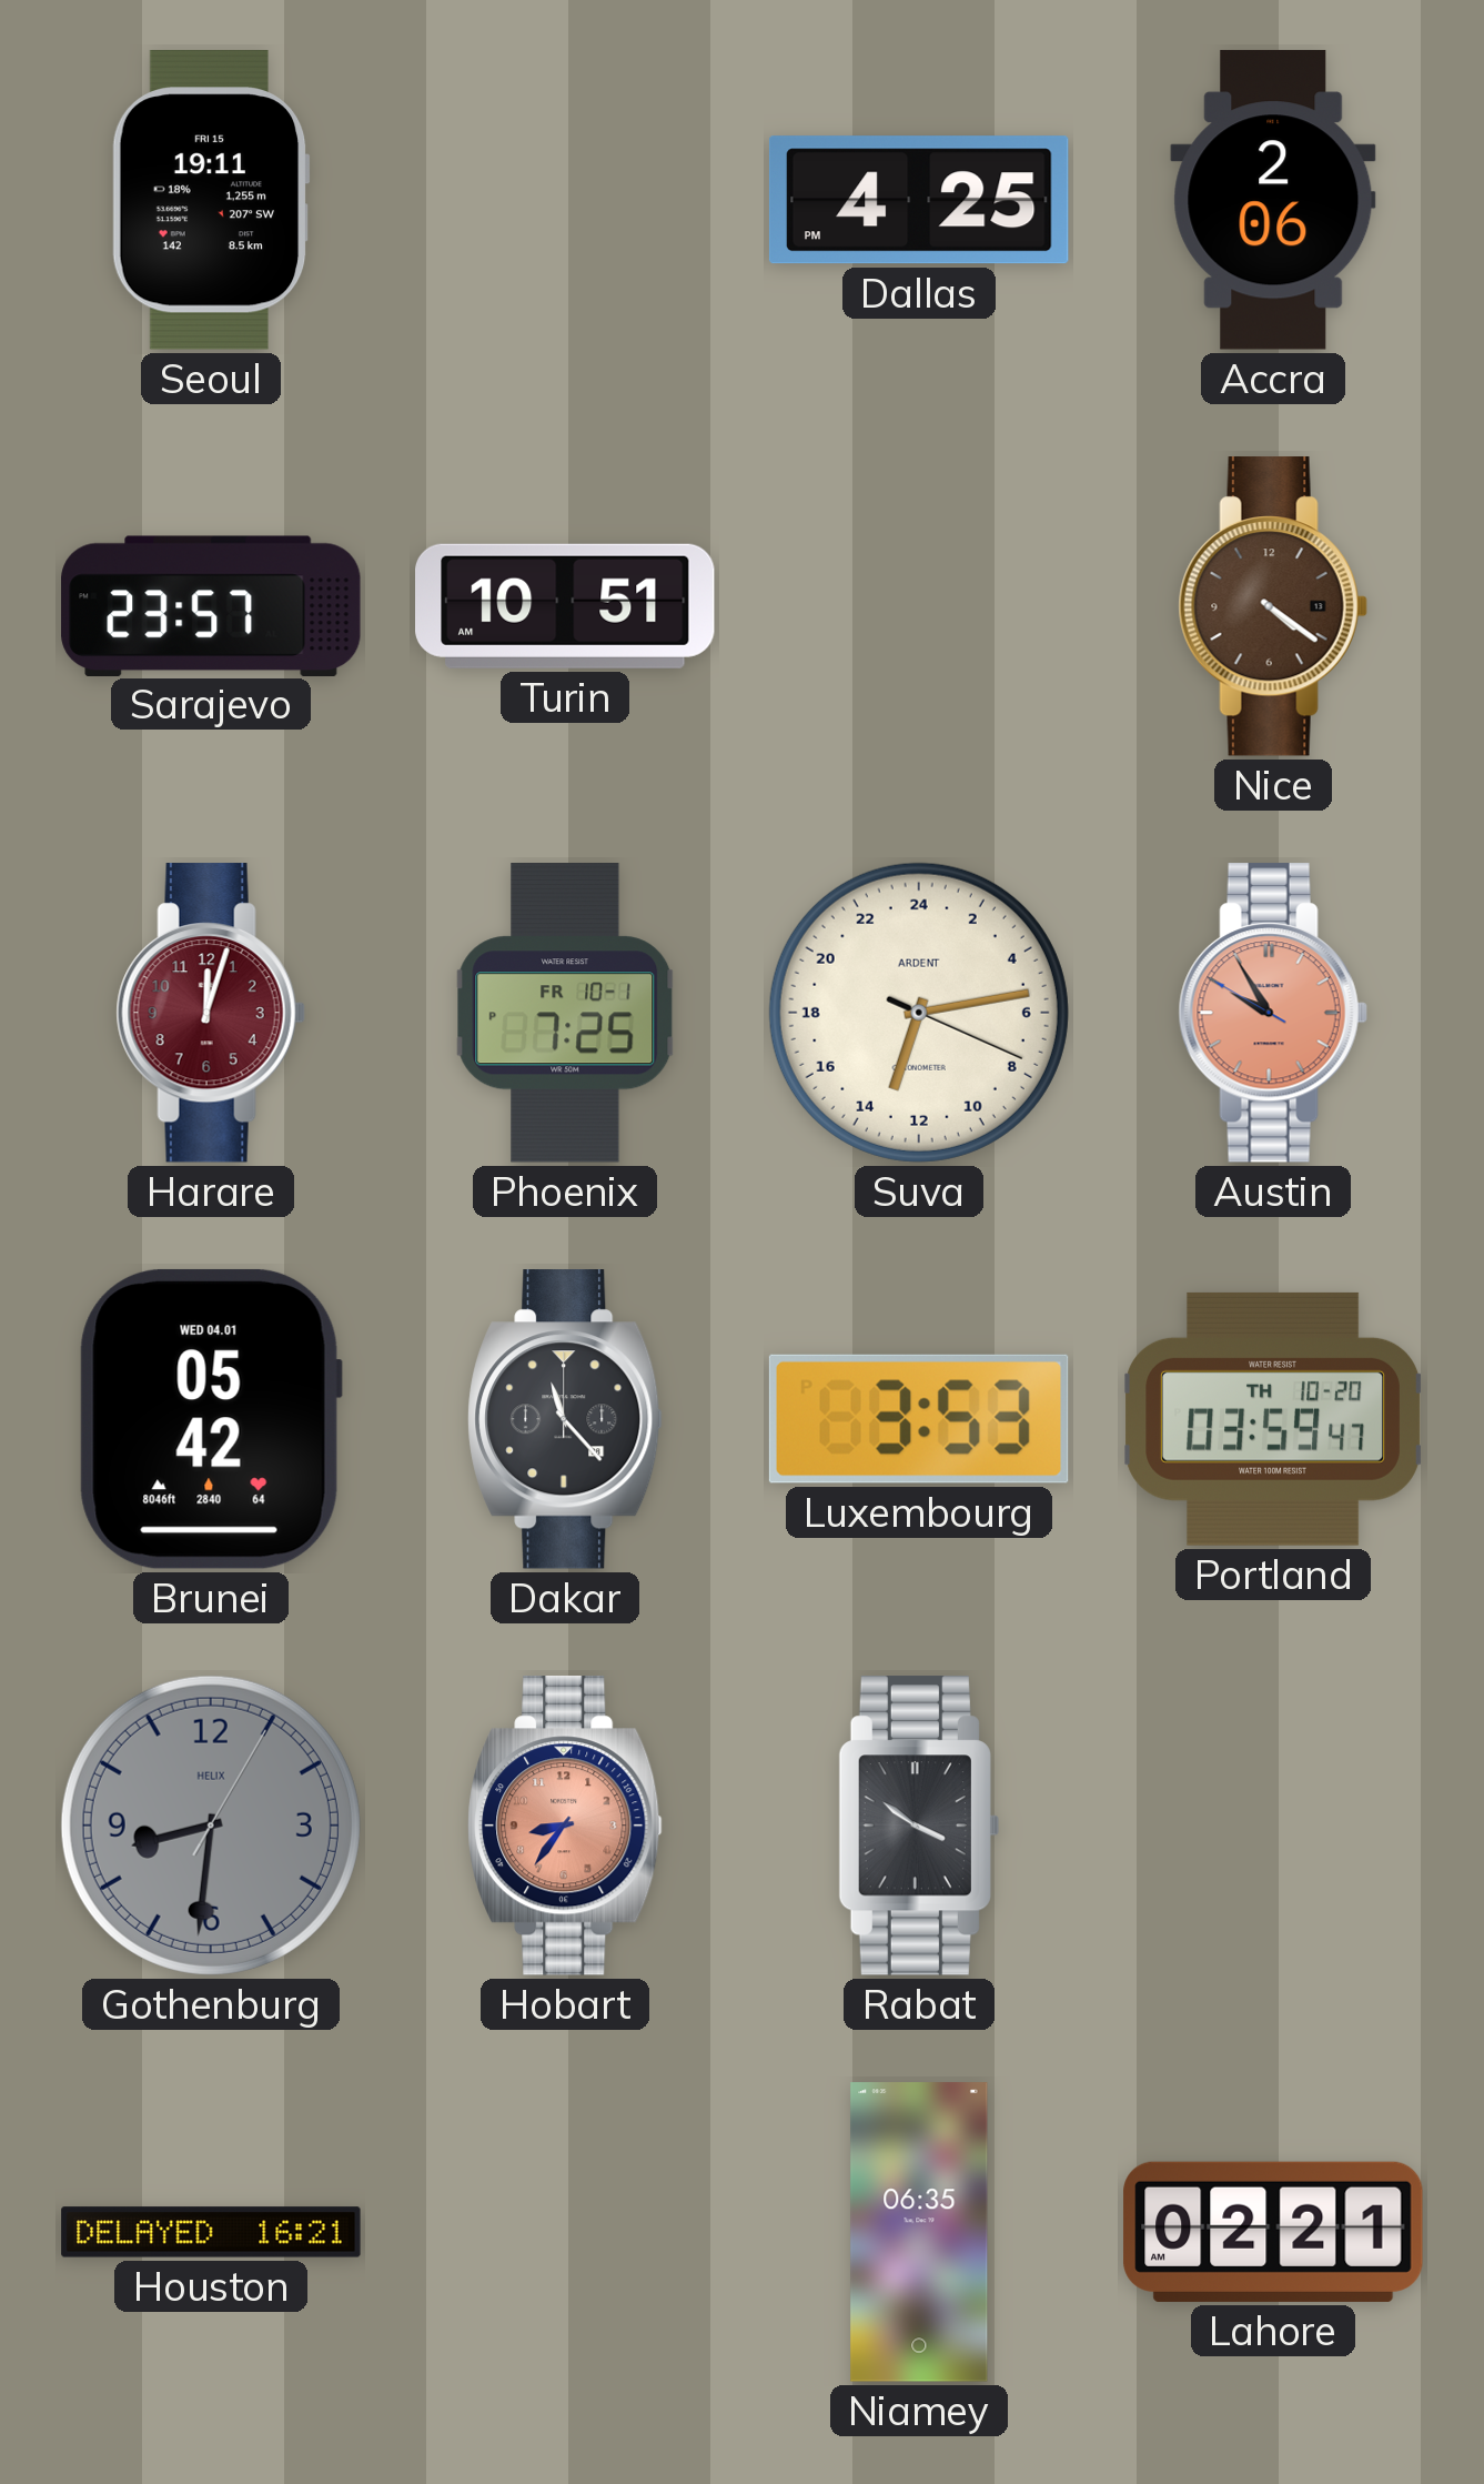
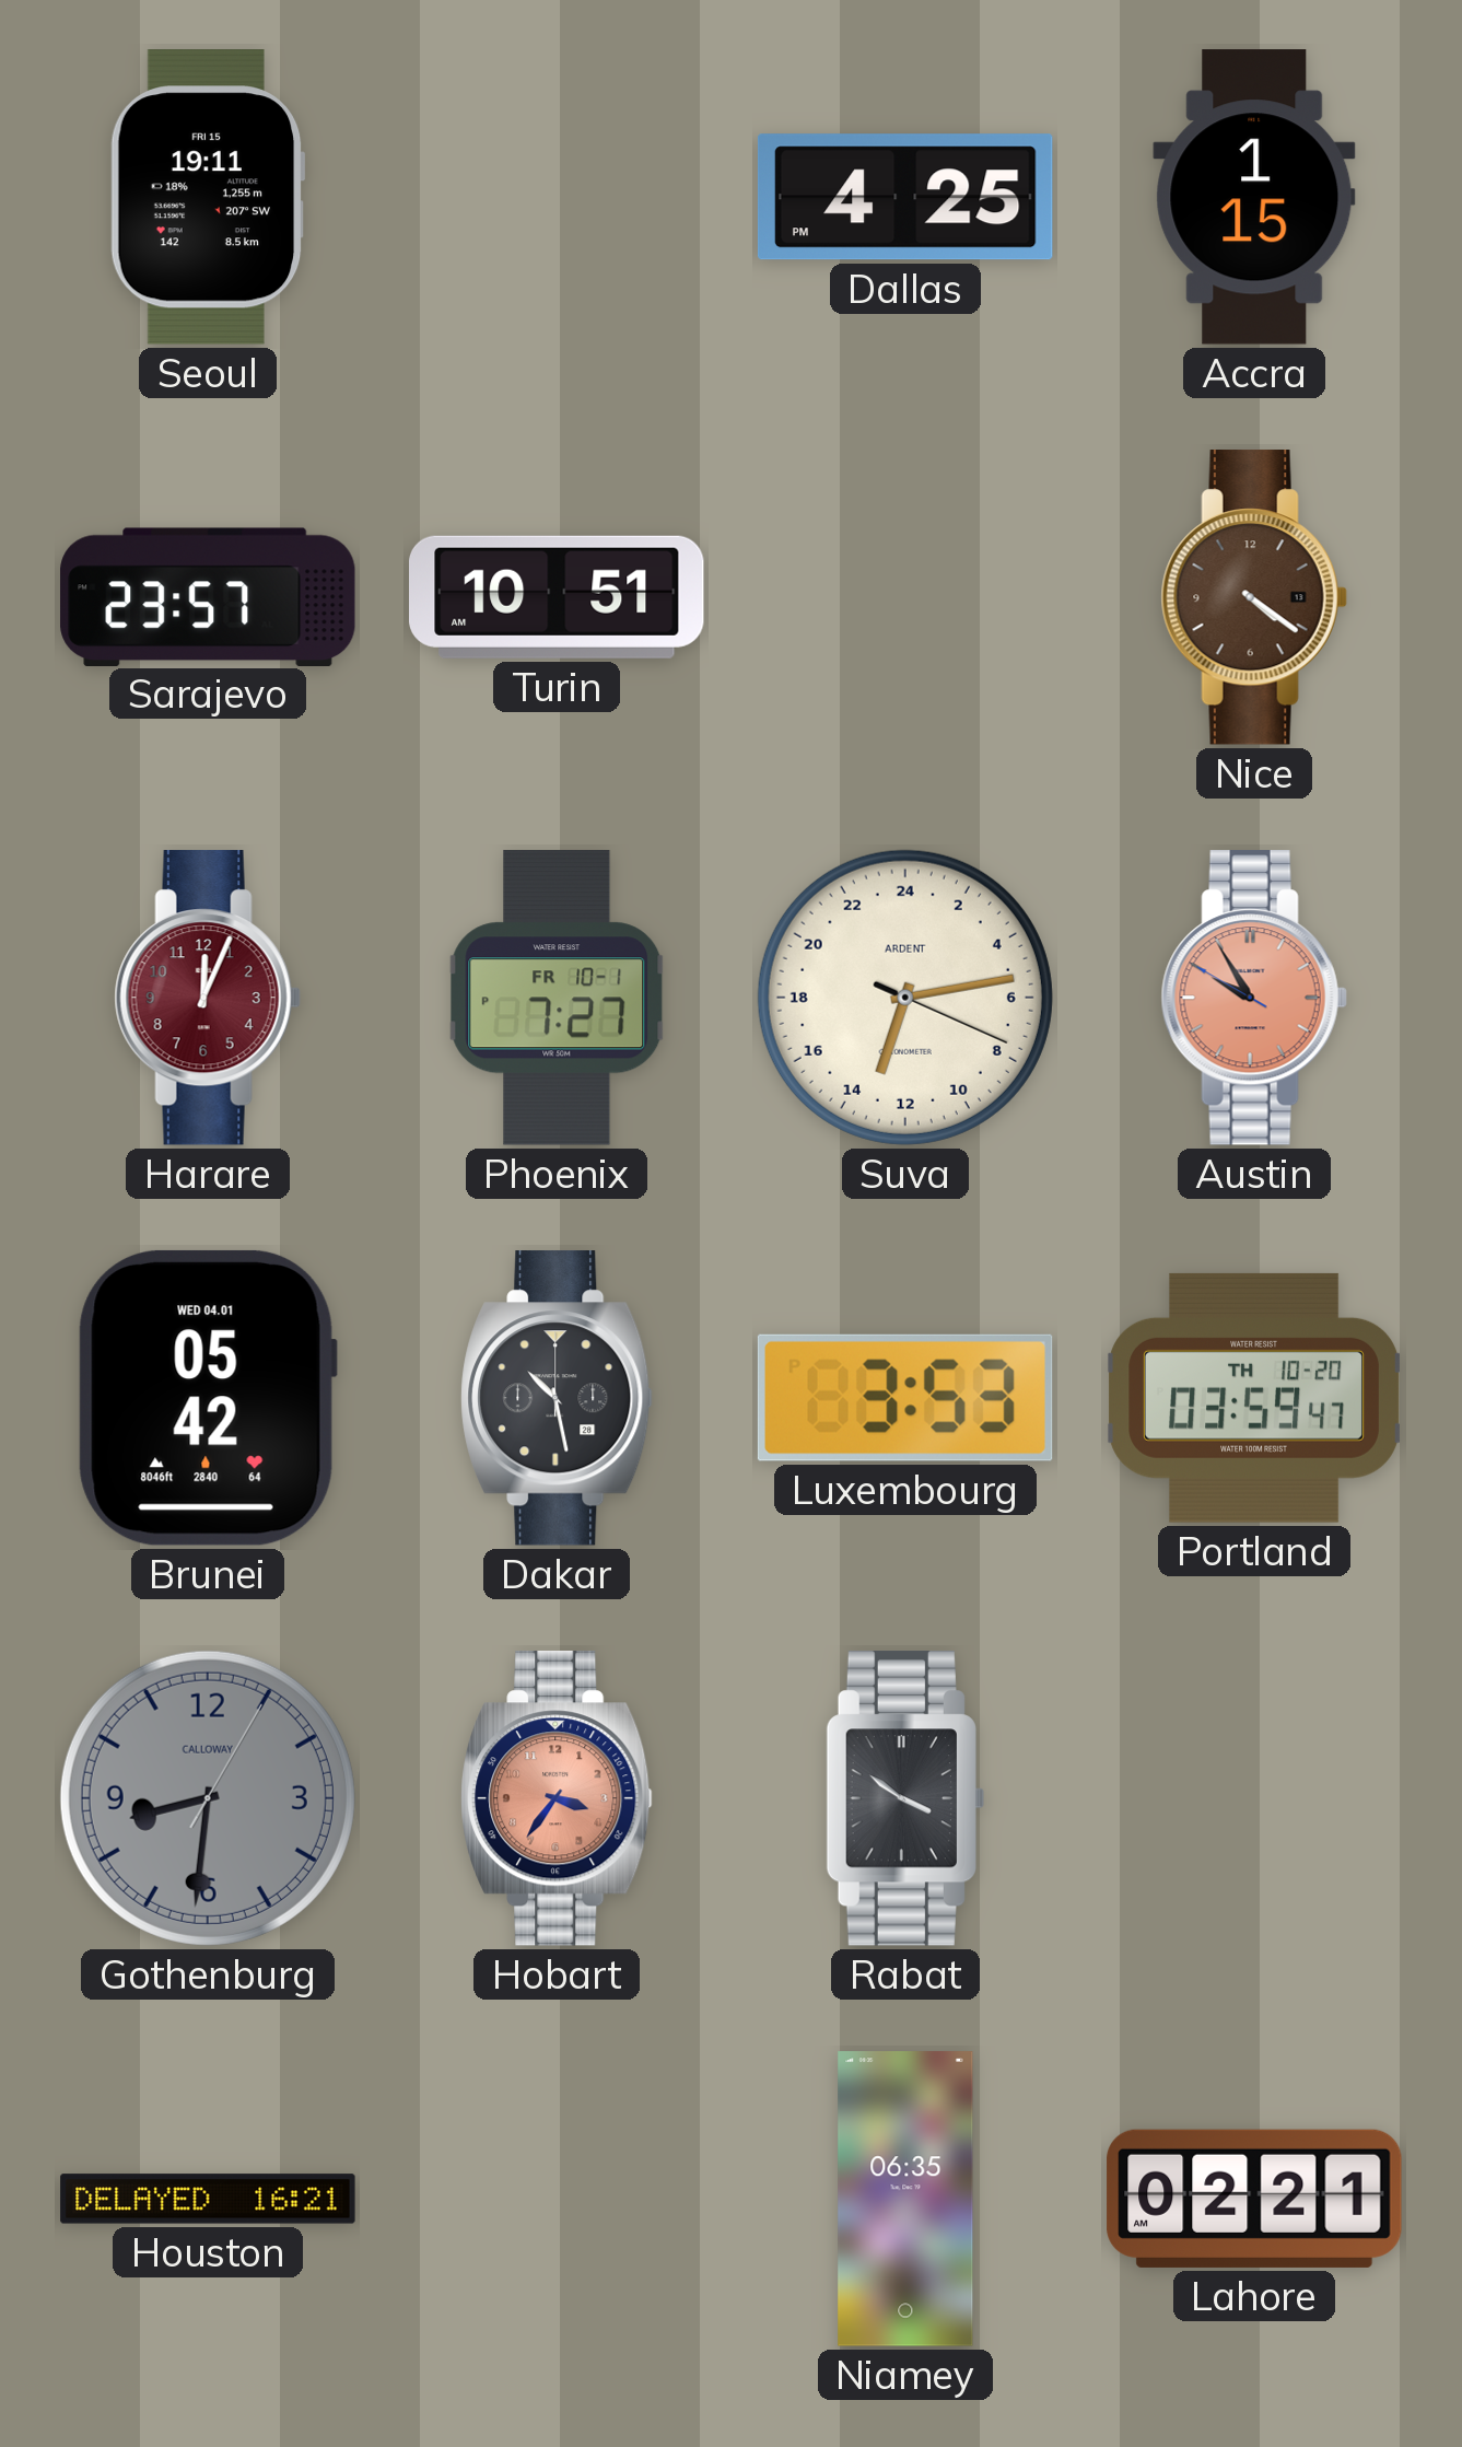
Accra: 2:06 -> 1:15
Harare: 12:03 -> 12:04
Phoenix: 7:25 -> 7:27
Dakar: 11:23 -> 10:28
Gothenburg brand: HELIX -> CALLOWAY
Hobart: 8:36 -> 3:36
